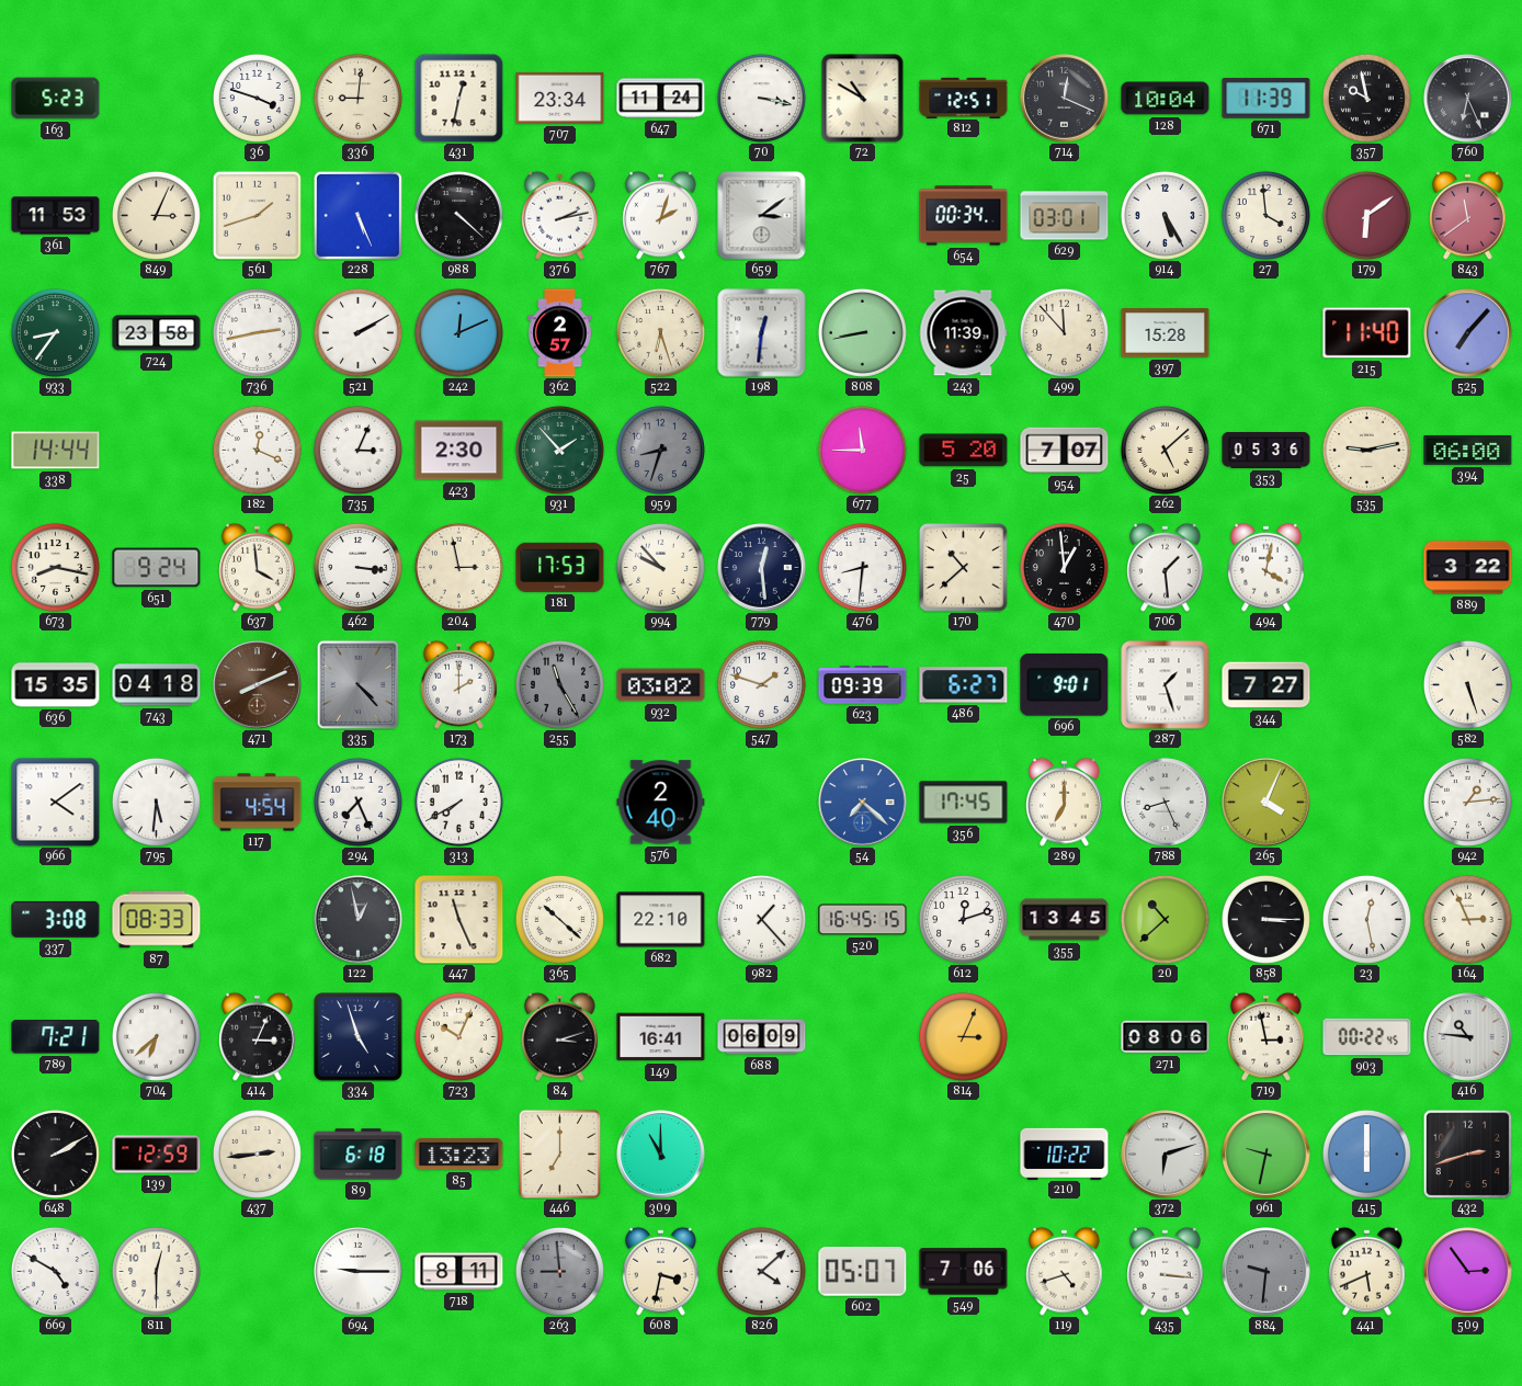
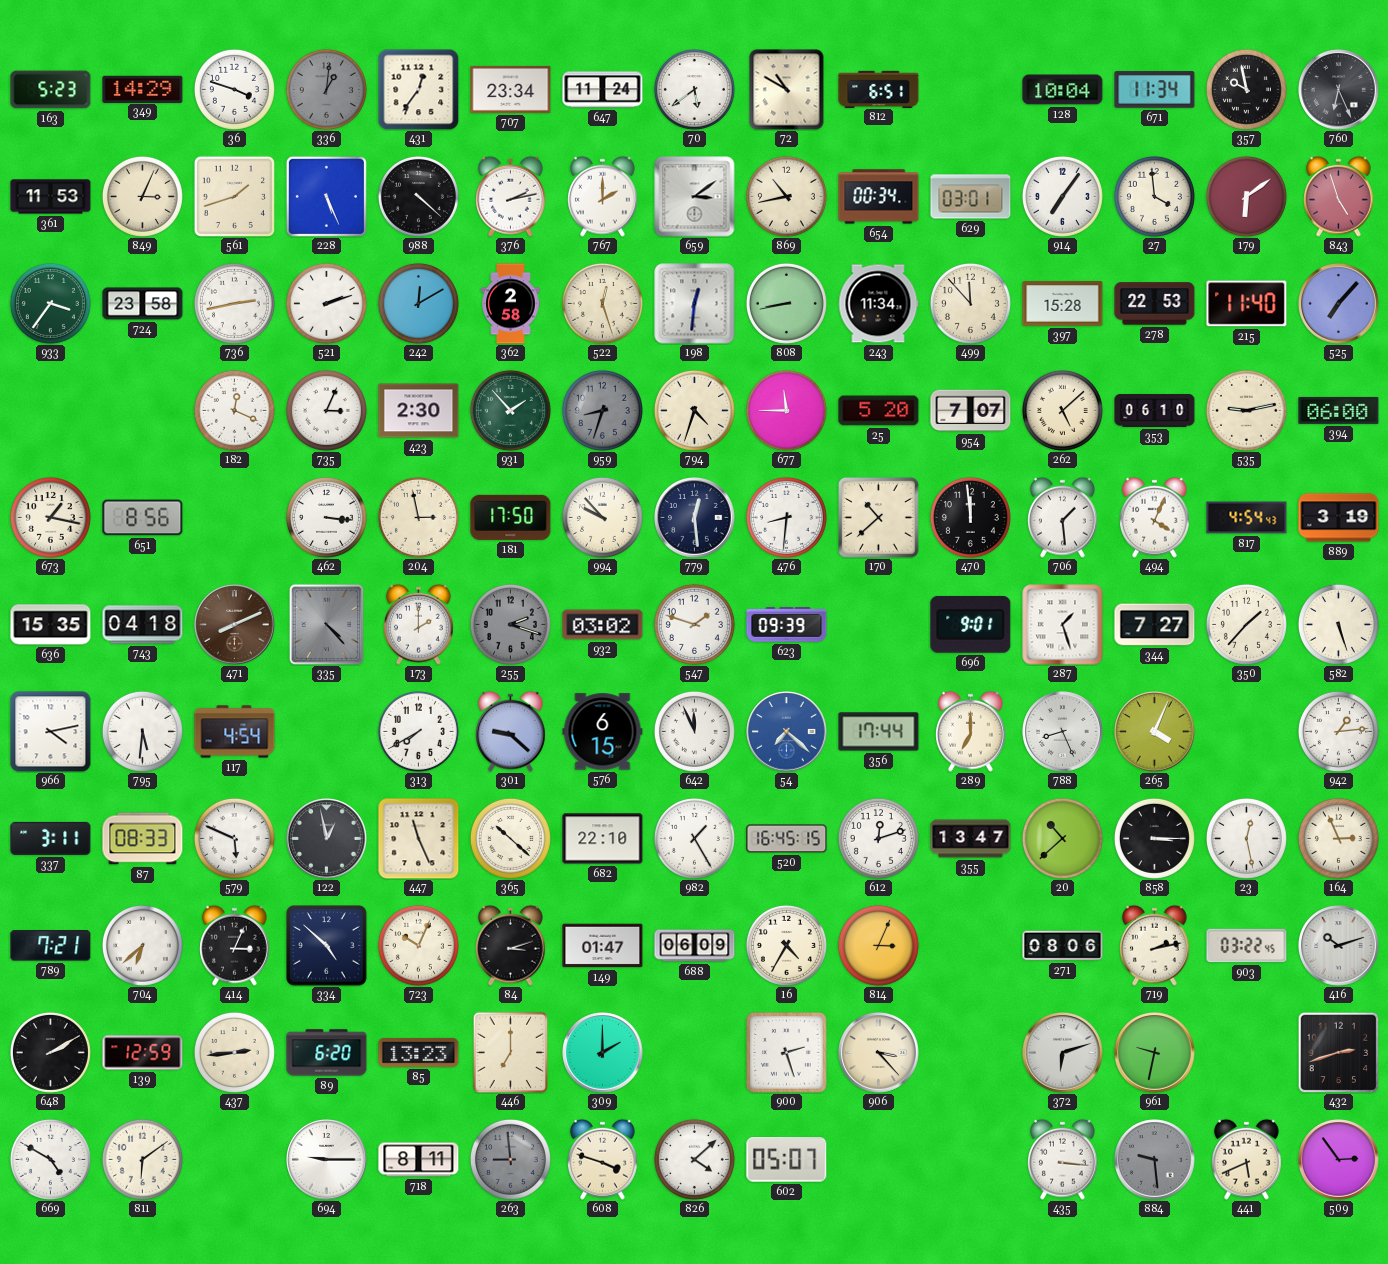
349: none -> 14:29
336: 9:01 -> 1:01
336 dial: cream -> grey
431: 12:32 -> 12:36
70: 3:17 -> 5:39
812: 12:51 -> 6:51
714: 12:19 -> none
671: 11:39 -> 11:34
767: 2:03 -> 2:00
869: none -> 10:43
914: 5:25 -> 7:06
843: 11:39 -> 4:57
933: 8:36 -> 3:36
521: 2:10 -> 2:12
242: 12:11 -> 12:10
362: 2:57 -> 2:58
522: 6:27 -> 12:27
243: 11:39 -> 11:34
278: none -> 22:53
338: 14:44 -> none
794: none -> 4:33
353: 05:36 -> 06:10
673: 8:17 -> 1:17
651: 9:24 -> 8:56
637: 3:59 -> none
181: 17:53 -> 17:50
470: 12:59 -> 11:59
494: 4:02 -> 4:04
817: none -> 4:54
889: 3:22 -> 3:19
255: 11:25 -> 2:18
486: 6:27 -> none
350: none -> 1:37
966: 4:09 -> 4:13
294: 7:26 -> none
301: none -> 9:22
576: 2:40 -> 6:15
642: none -> 11:56
356: 17:45 -> 17:44
337: 3:08 -> 3:11
579: none -> 5:49
982: 1:23 -> 1:25
355: 13:45 -> 13:47
334: 4:57 -> 4:52
149: 16:41 -> 01:47
16: none -> 4:35
719: 2:58 -> 2:13
903: 00:22 -> 03:22
416: 10:46 -> 10:12
89: 6:18 -> 6:20
309: 11:00 -> 2:00
900: none -> 2:27
906: none -> 3:23
210: 10:22 -> none
415: 6:00 -> none
811: 12:30 -> 6:09
608: 3:32 -> 3:48
549: 7:06 -> none
119: 4:42 -> none
884: 9:31 -> 9:29
